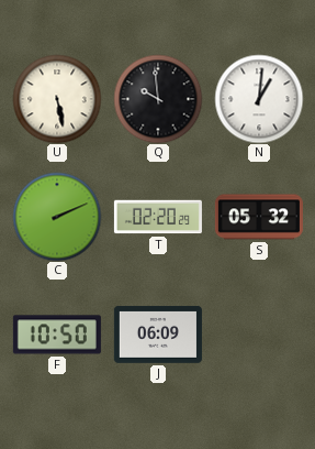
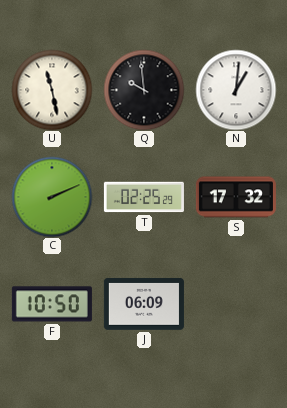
U: 5:28 -> 11:28
T: 02:20 -> 02:25
S: 05:32 -> 17:32
